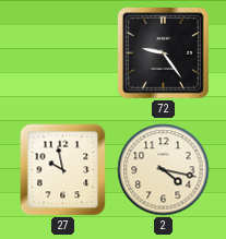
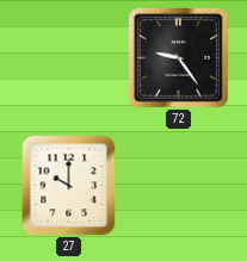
27: 9:58 -> 10:00
2: 4:17 -> none
